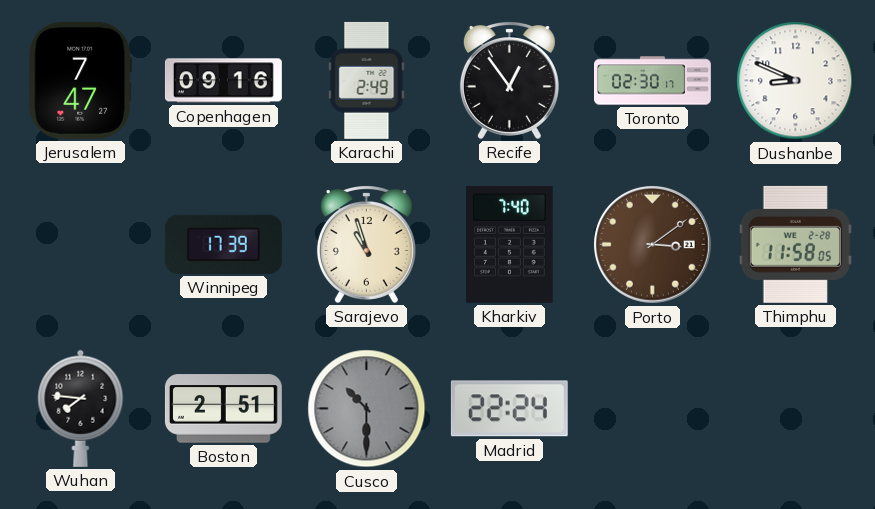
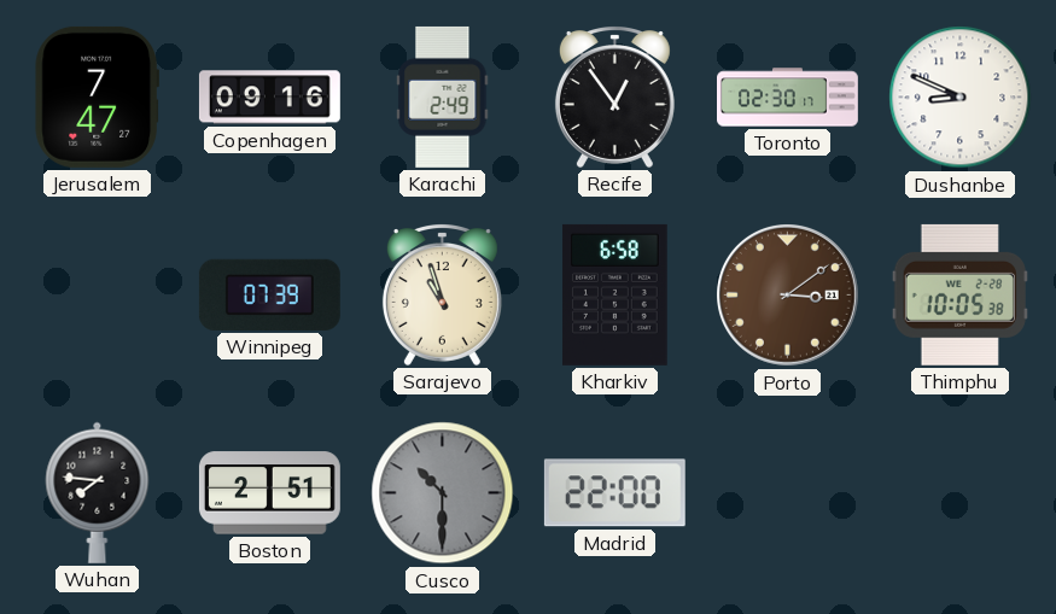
Winnipeg: 17:39 -> 07:39
Kharkiv: 7:40 -> 6:58
Thimphu: 11:58 -> 10:05
Madrid: 22:24 -> 22:00
